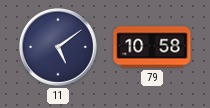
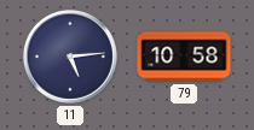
11: 5:09 -> 5:14
